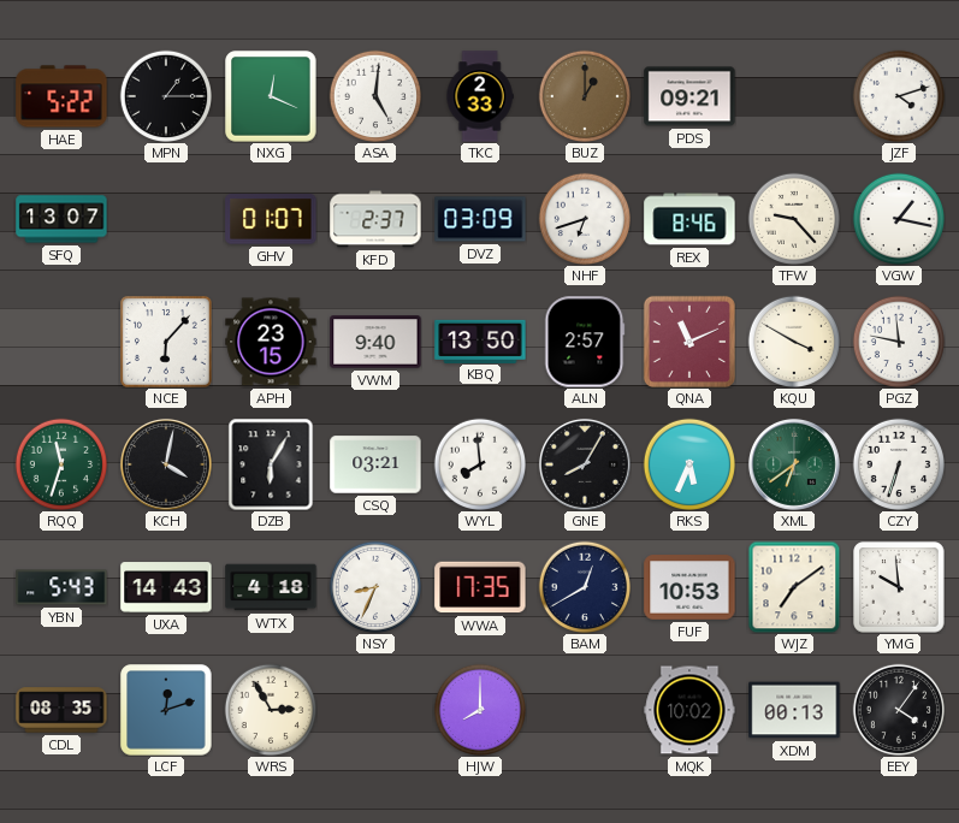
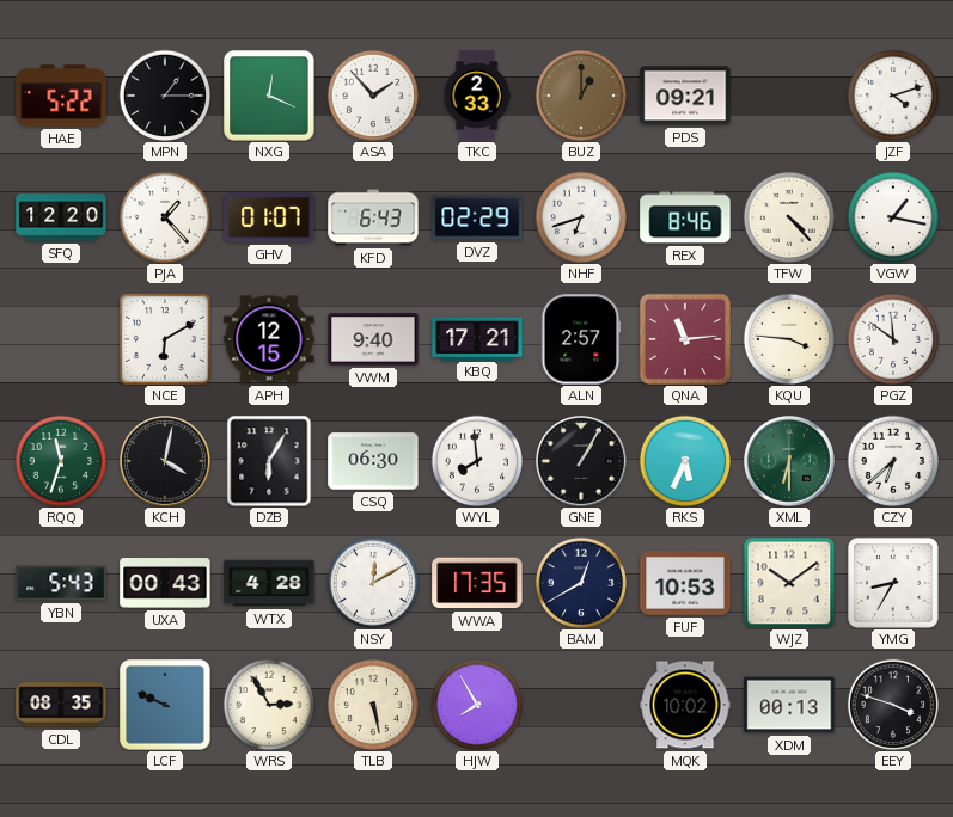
ASA: 5:01 -> 1:53
SFQ: 13:07 -> 12:20
PJA: none -> 1:23
KFD: 2:37 -> 6:43
DVZ: 03:09 -> 02:29
TFW: 9:23 -> 4:23
NCE: 6:07 -> 6:10
APH: 23:15 -> 12:15
KBQ: 13:50 -> 17:21
QNA: 11:11 -> 11:14
KQU: 3:50 -> 3:46
PGZ: 11:47 -> 11:51
CSQ: 03:21 -> 06:30
GNE: 8:05 -> 1:05
XML: 6:39 -> 6:30
CZY: 6:33 -> 6:38
UXA: 14:43 -> 00:43
WTX: 4:18 -> 4:28
NSY: 8:34 -> 12:10
WJZ: 7:09 -> 10:09
YMG: 9:59 -> 8:35
LCF: 12:12 -> 9:49
TLB: none -> 5:28
HJW: 8:00 -> 7:55
EEY: 4:06 -> 3:48
